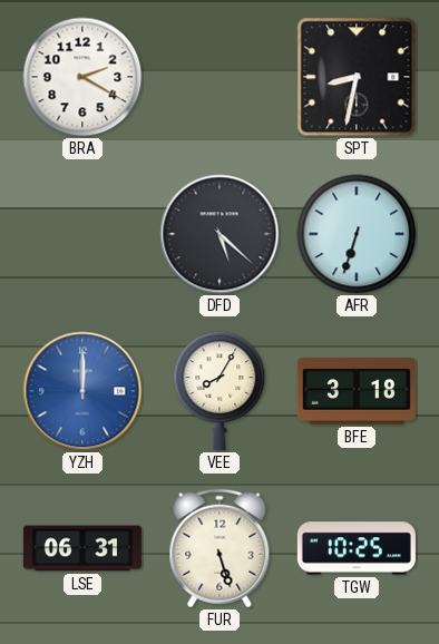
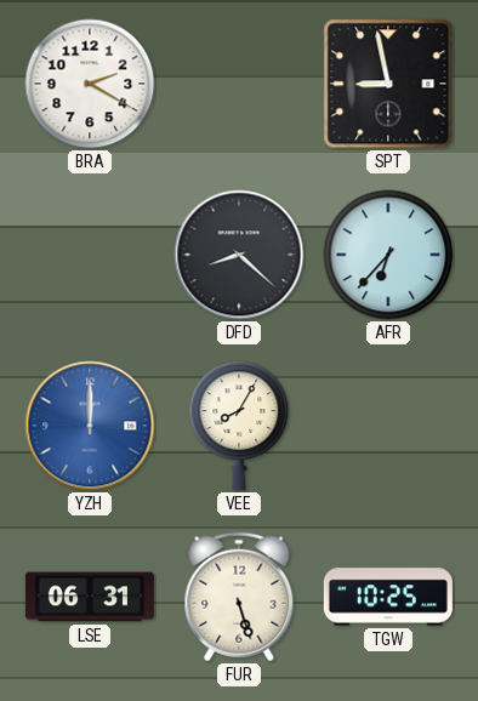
SPT: 8:32 -> 8:58
DFD: 5:22 -> 8:22
AFR: 6:33 -> 6:37
BFE: 3:18 -> none
